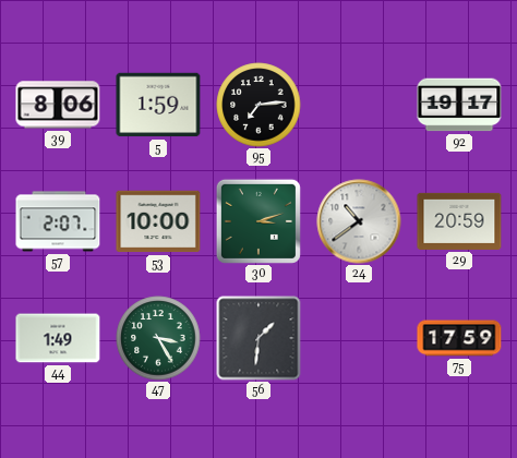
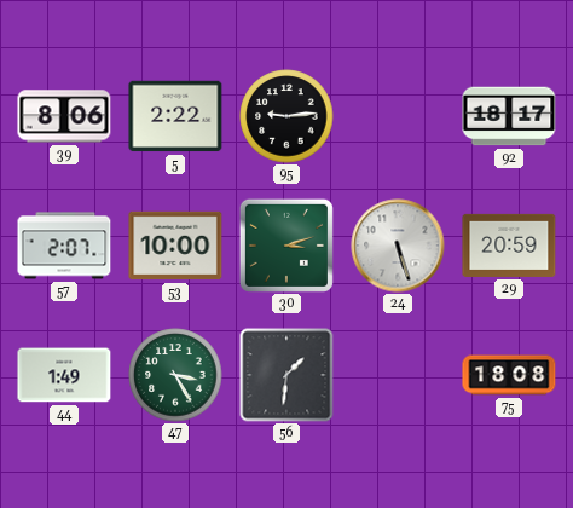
5: 1:59 -> 2:22
95: 7:14 -> 9:14
92: 19:17 -> 18:17
24: 10:39 -> 5:27
75: 17:59 -> 18:08
